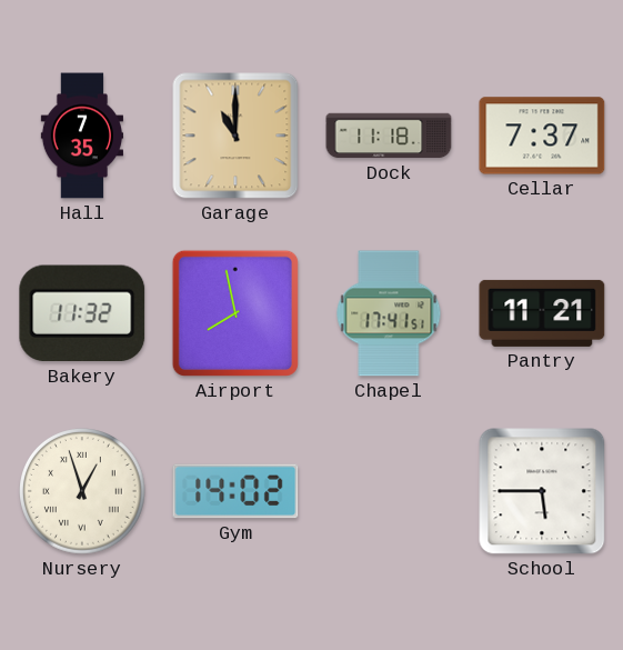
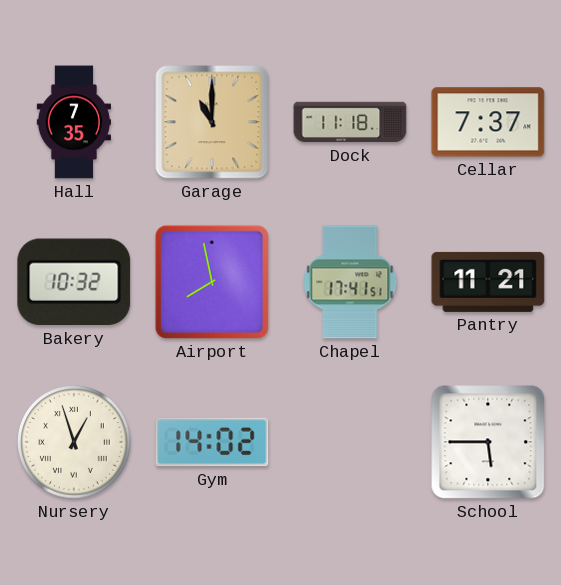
Bakery: 11:32 -> 10:32
